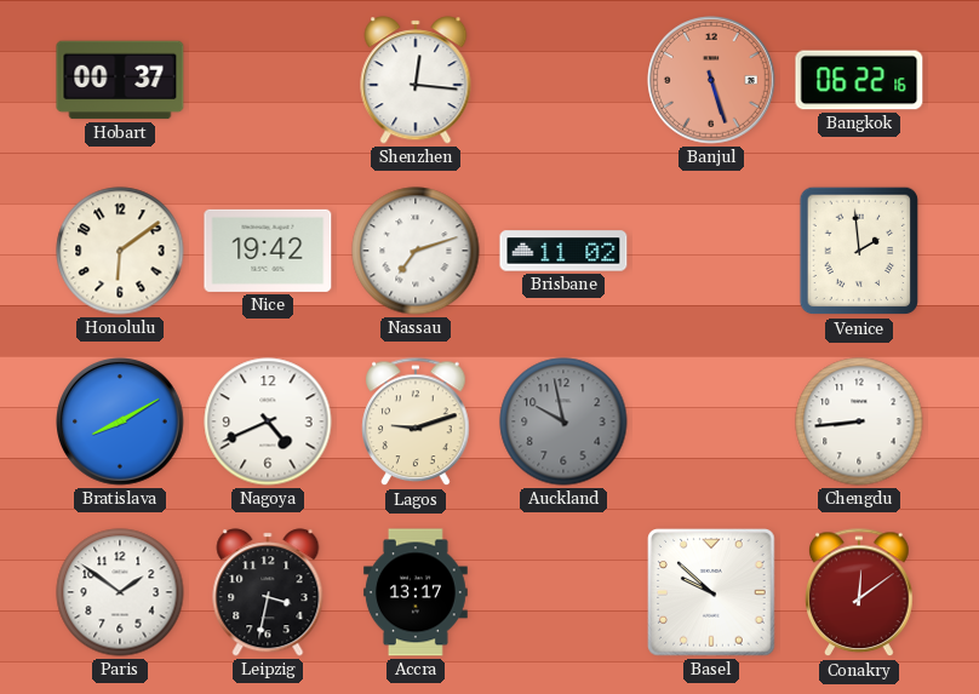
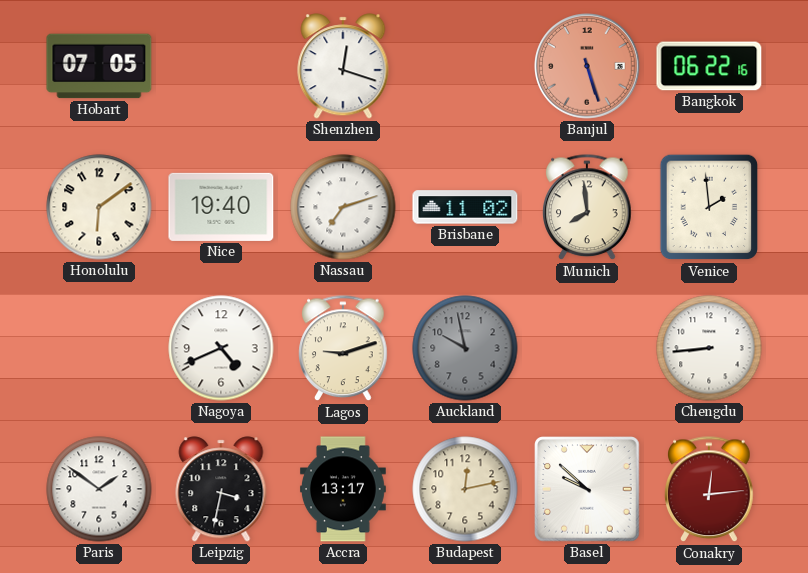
Hobart: 00:37 -> 07:05
Shenzhen: 12:16 -> 12:18
Nice: 19:42 -> 19:40
Munich: none -> 7:59
Bratislava: 8:10 -> none
Budapest: none -> 12:13
Conakry: 12:09 -> 12:14
